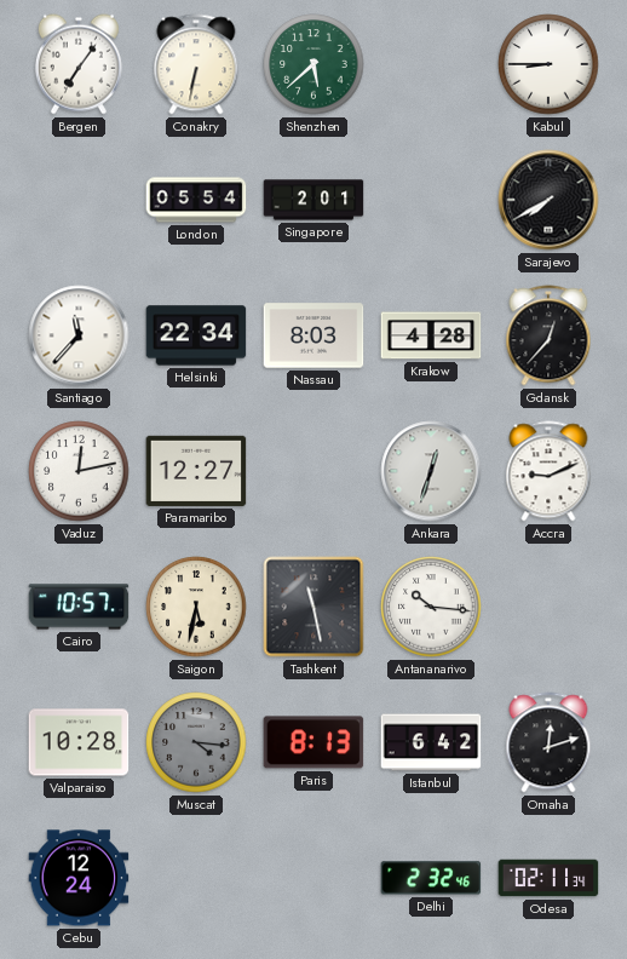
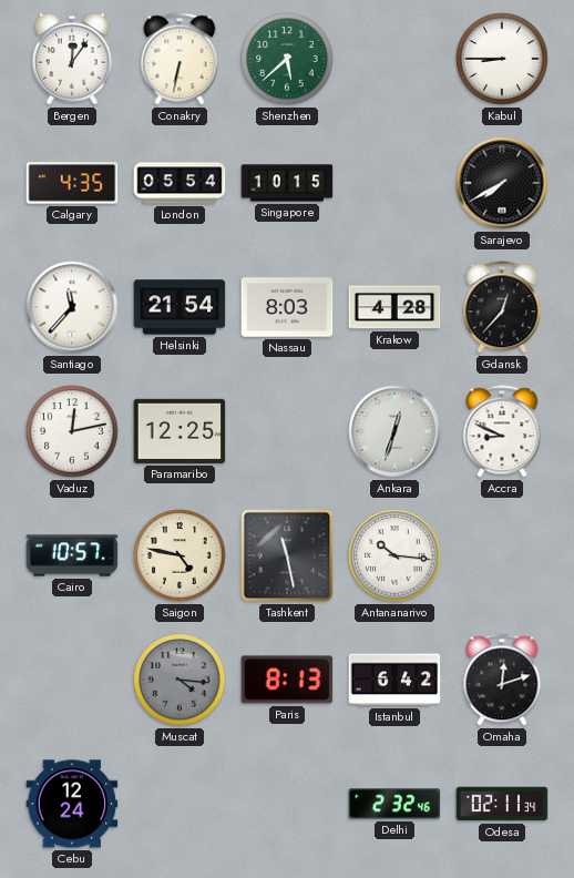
Bergen: 7:06 -> 12:06
Calgary: none -> 4:35
Singapore: 2:01 -> 10:15
Helsinki: 22:34 -> 21:54
Paramaribo: 12:27 -> 12:25
Accra: 9:11 -> 8:49
Saigon: 5:32 -> 4:47
Valparaiso: 10:28 -> none
